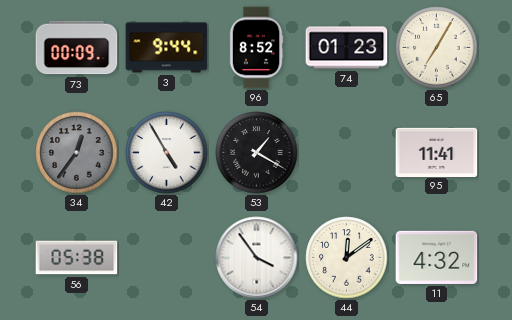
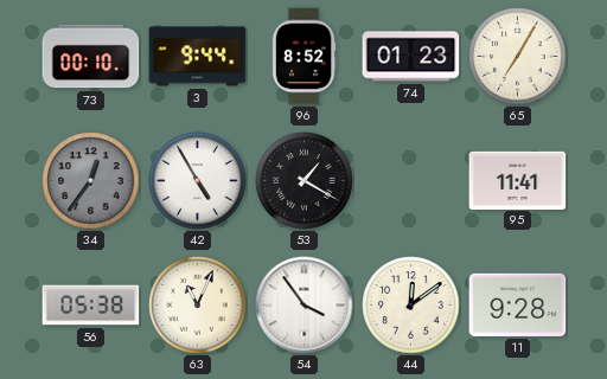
73: 00:09 -> 00:10
63: none -> 11:04
11: 4:32 -> 9:28
